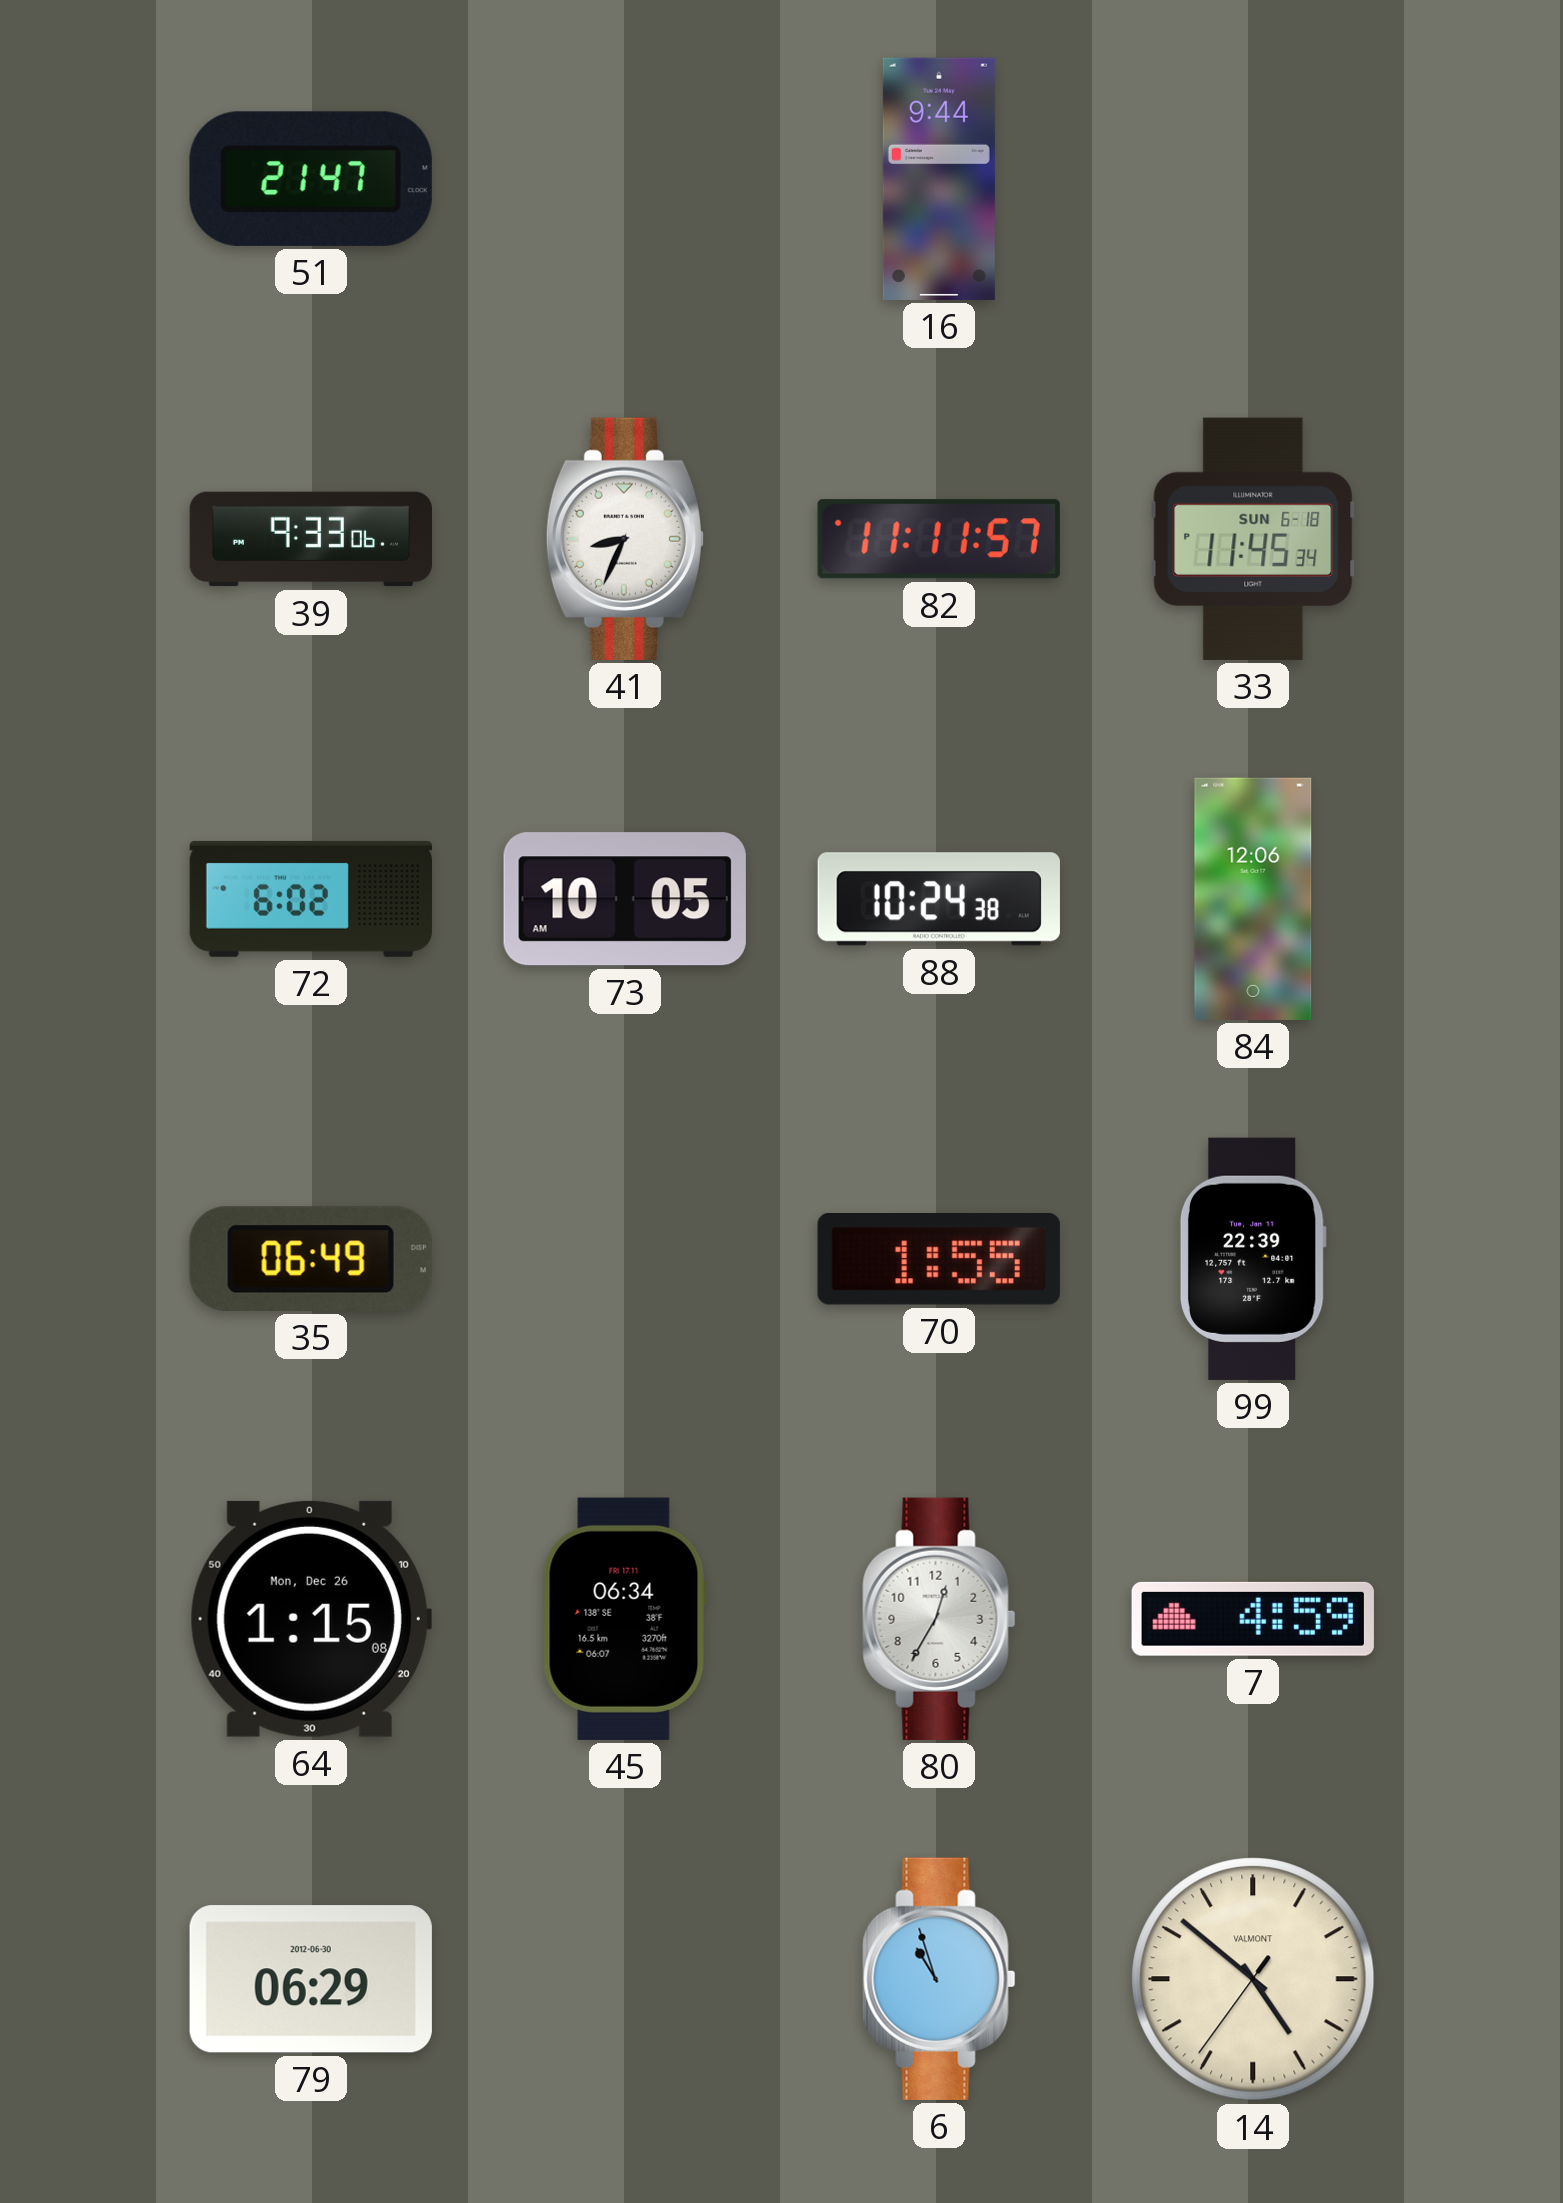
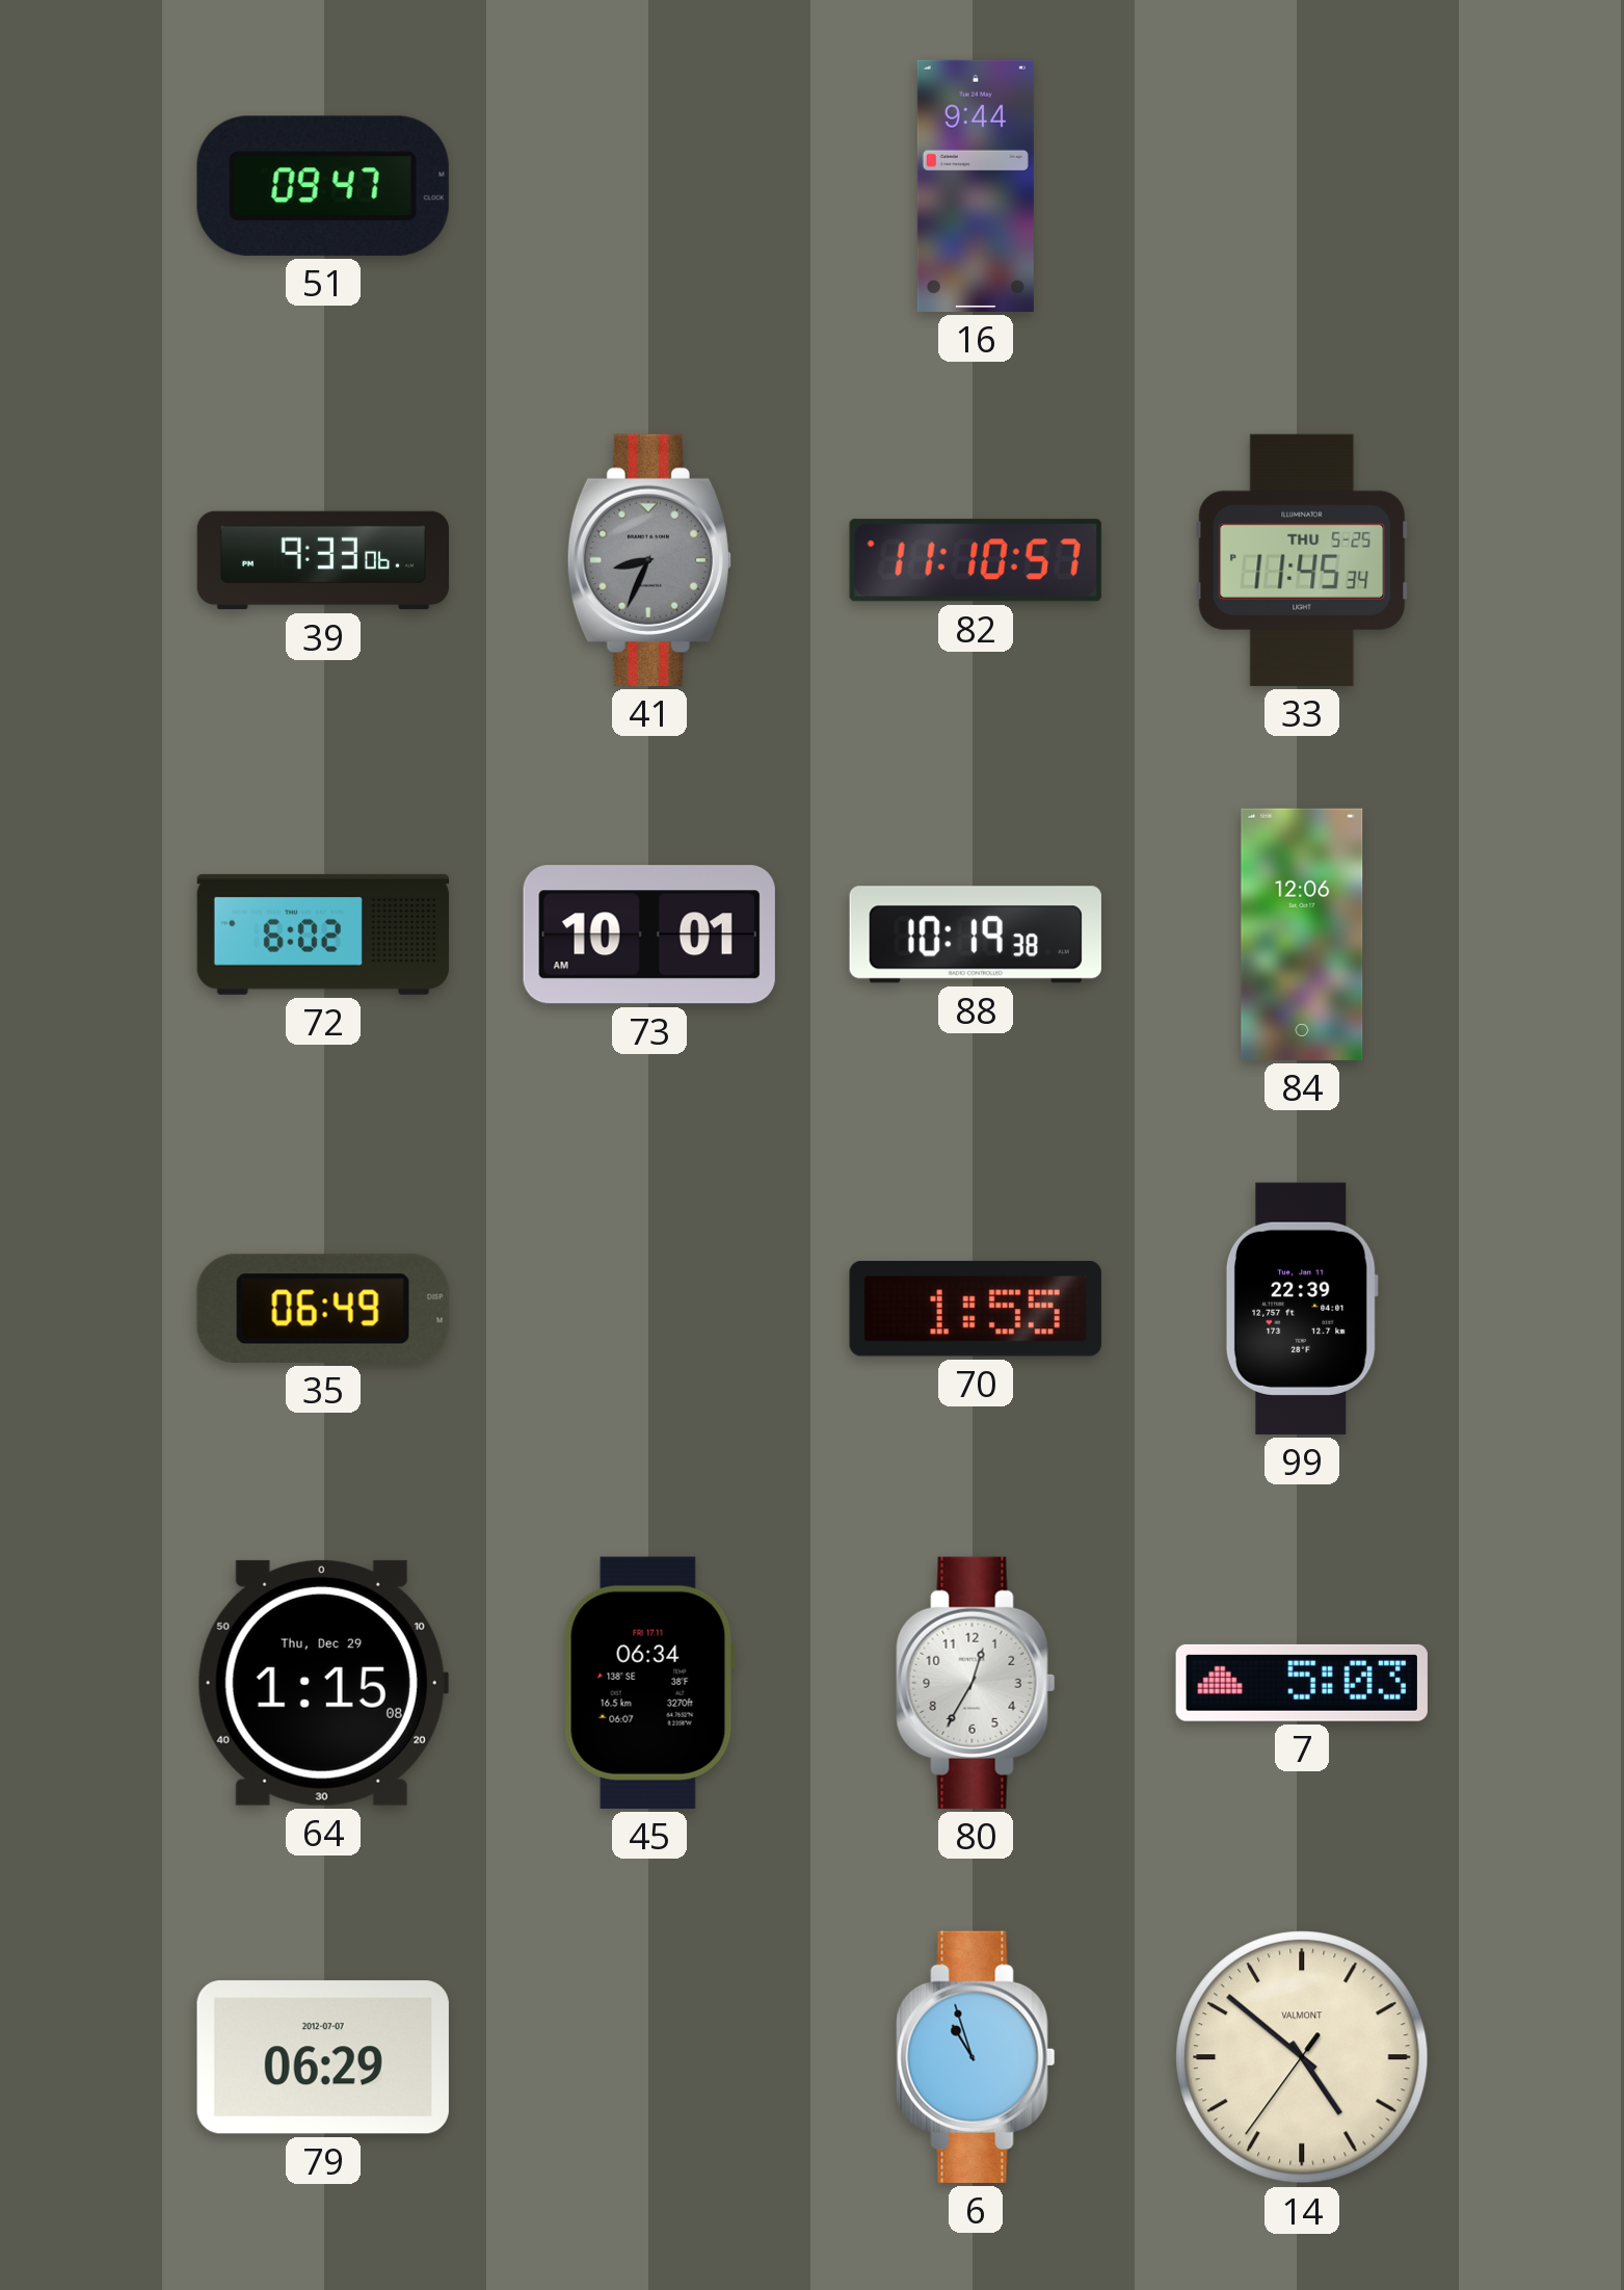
51: 21:47 -> 09:47
41 dial: white -> grey
82: 11:11 -> 11:10
33 date: SUN 6-18 -> THU 5-25
73: 10:05 -> 10:01
88: 10:24 -> 10:19
64 date: Mon, Dec 26 -> Thu, Dec 29
7: 4:59 -> 5:03
79 date: 2012-06-30 -> 2012-07-07
